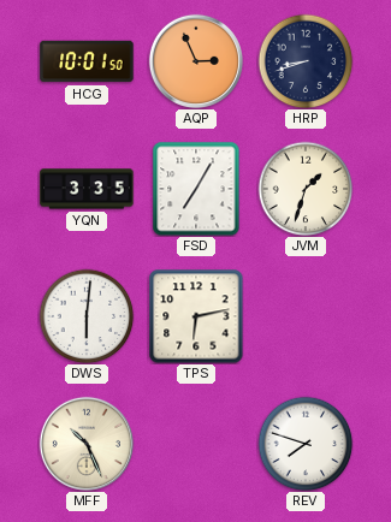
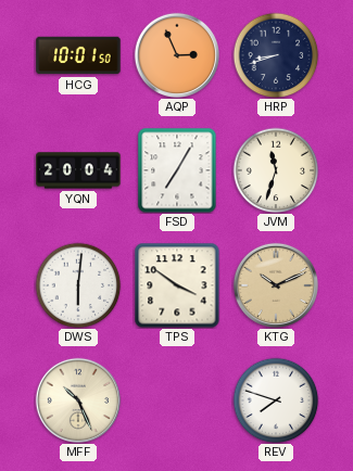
YQN: 3:35 -> 20:04
JVM: 1:33 -> 11:33
TPS: 6:13 -> 3:51
KTG: none -> 10:11
